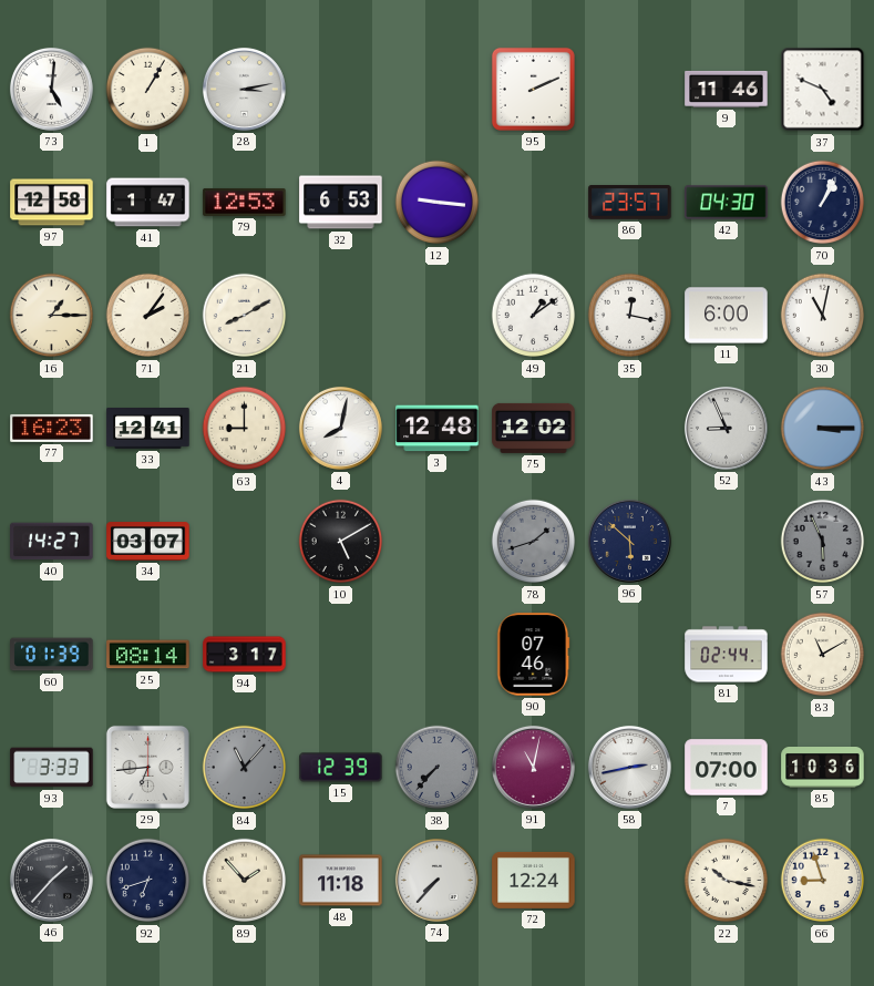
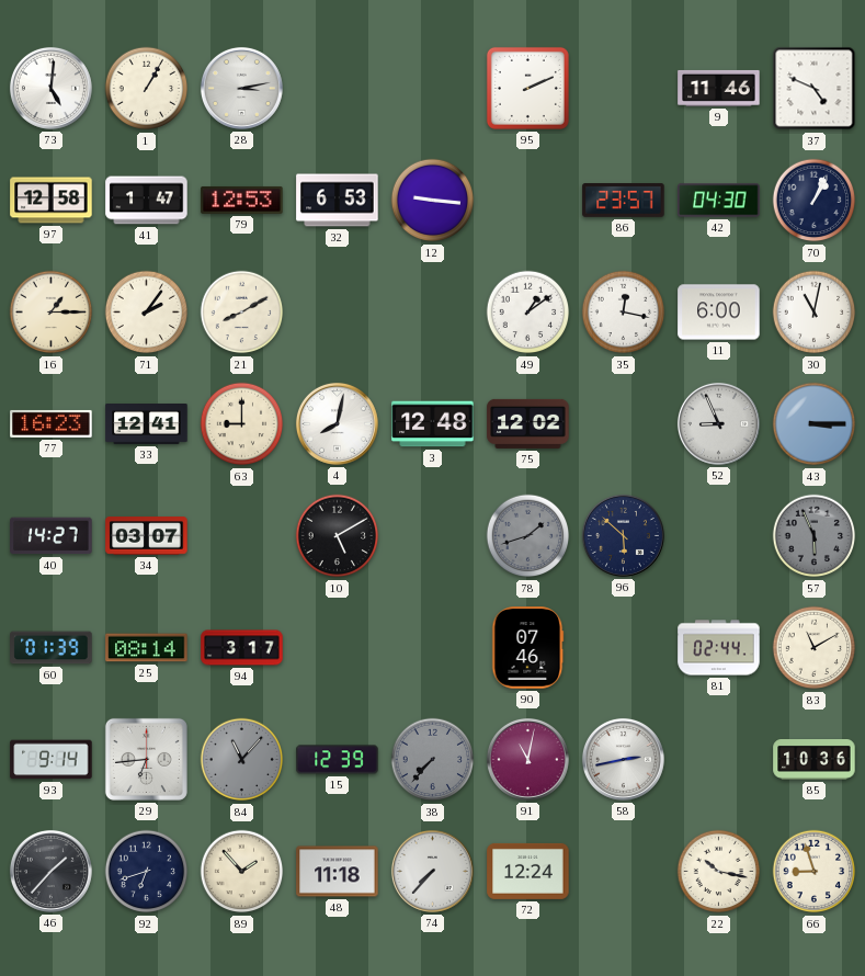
93: 3:33 -> 9:14
7: 07:00 -> none
